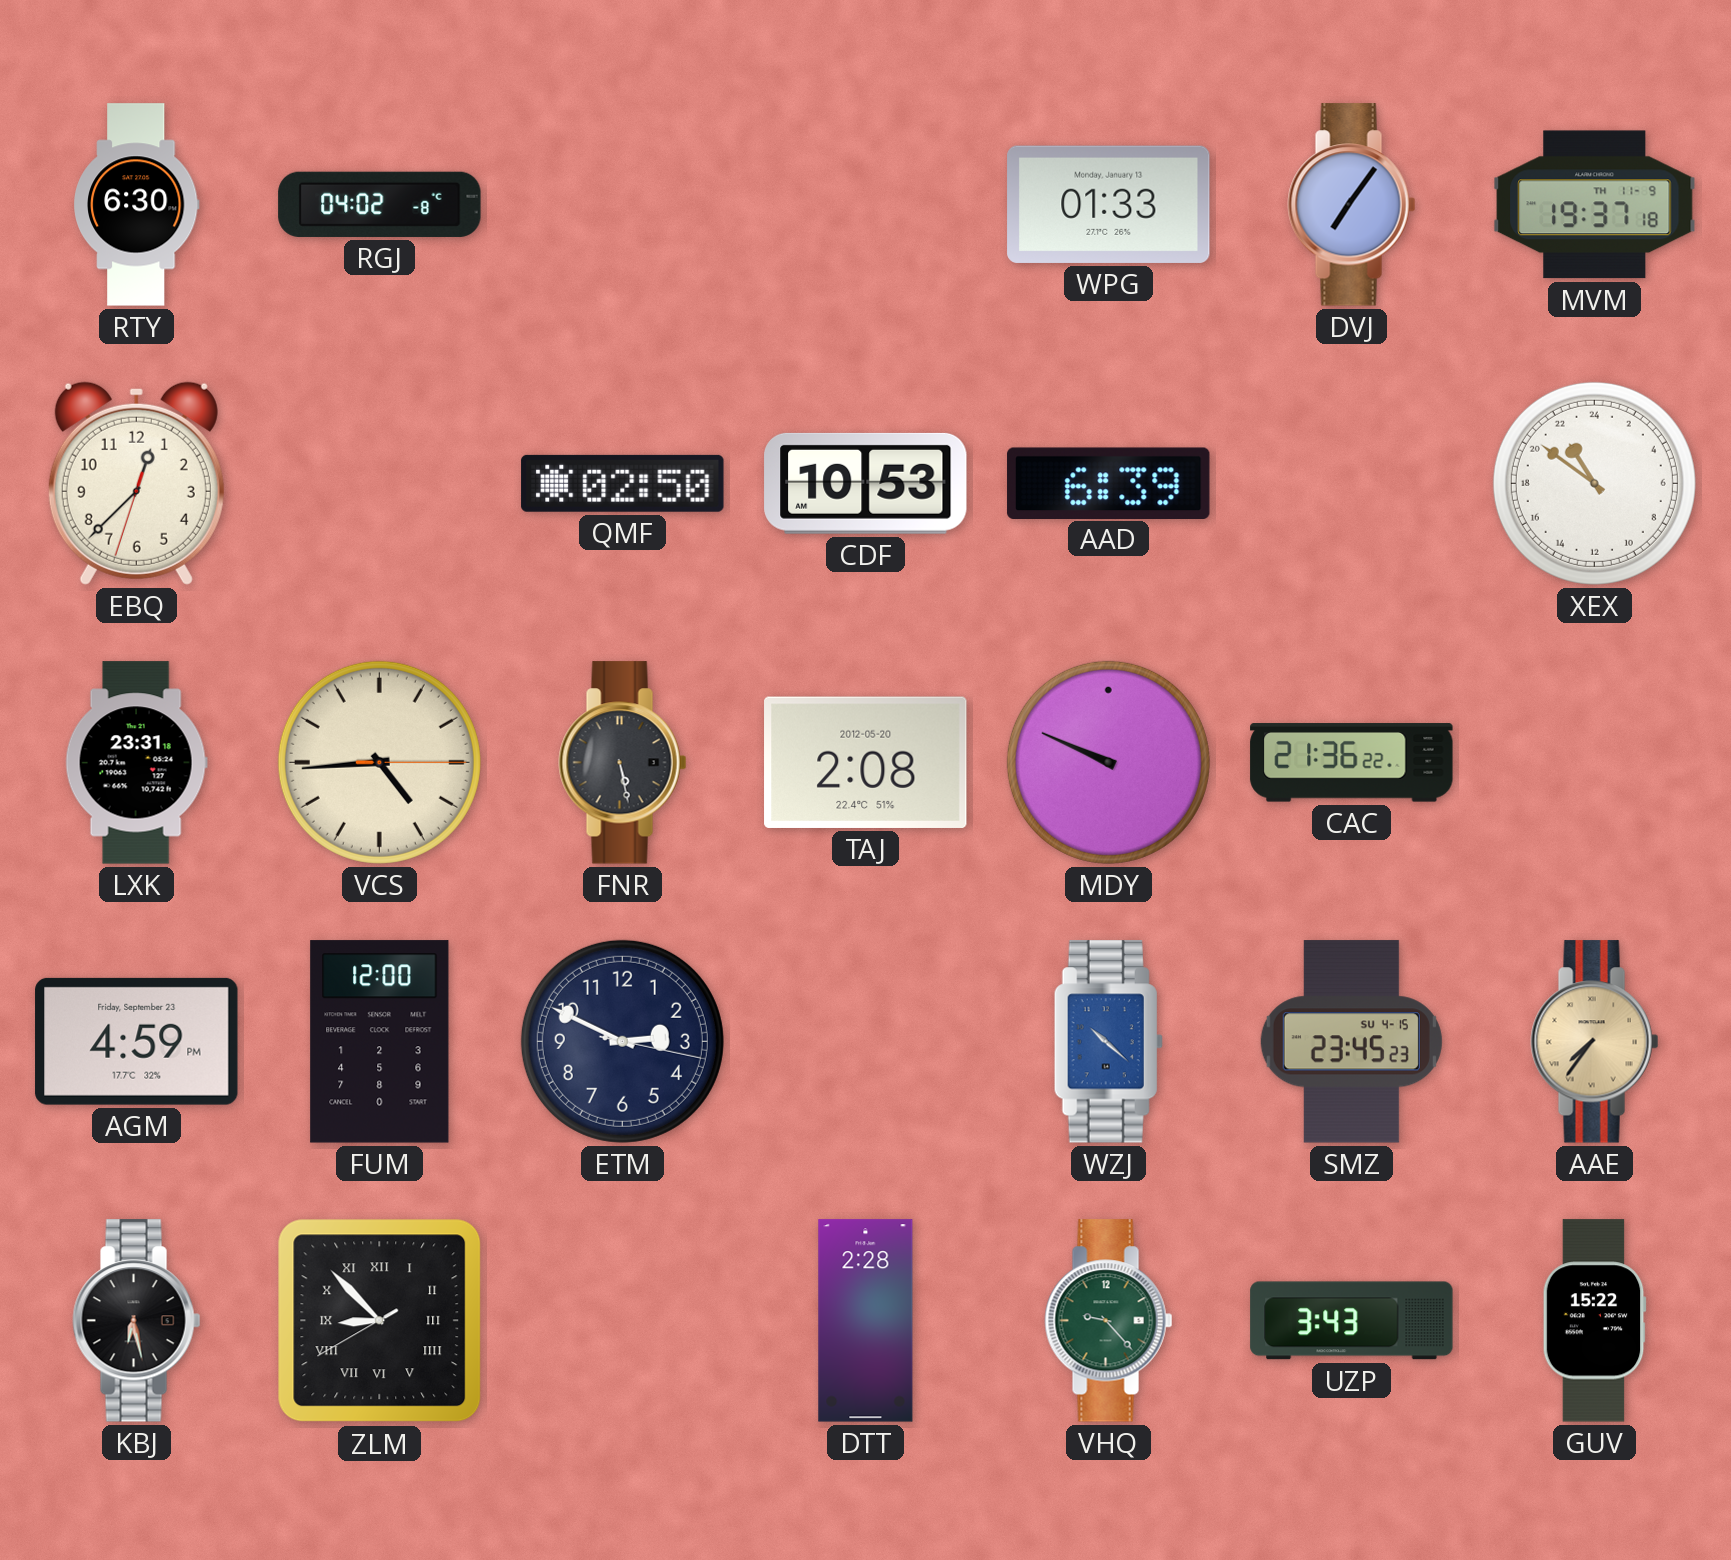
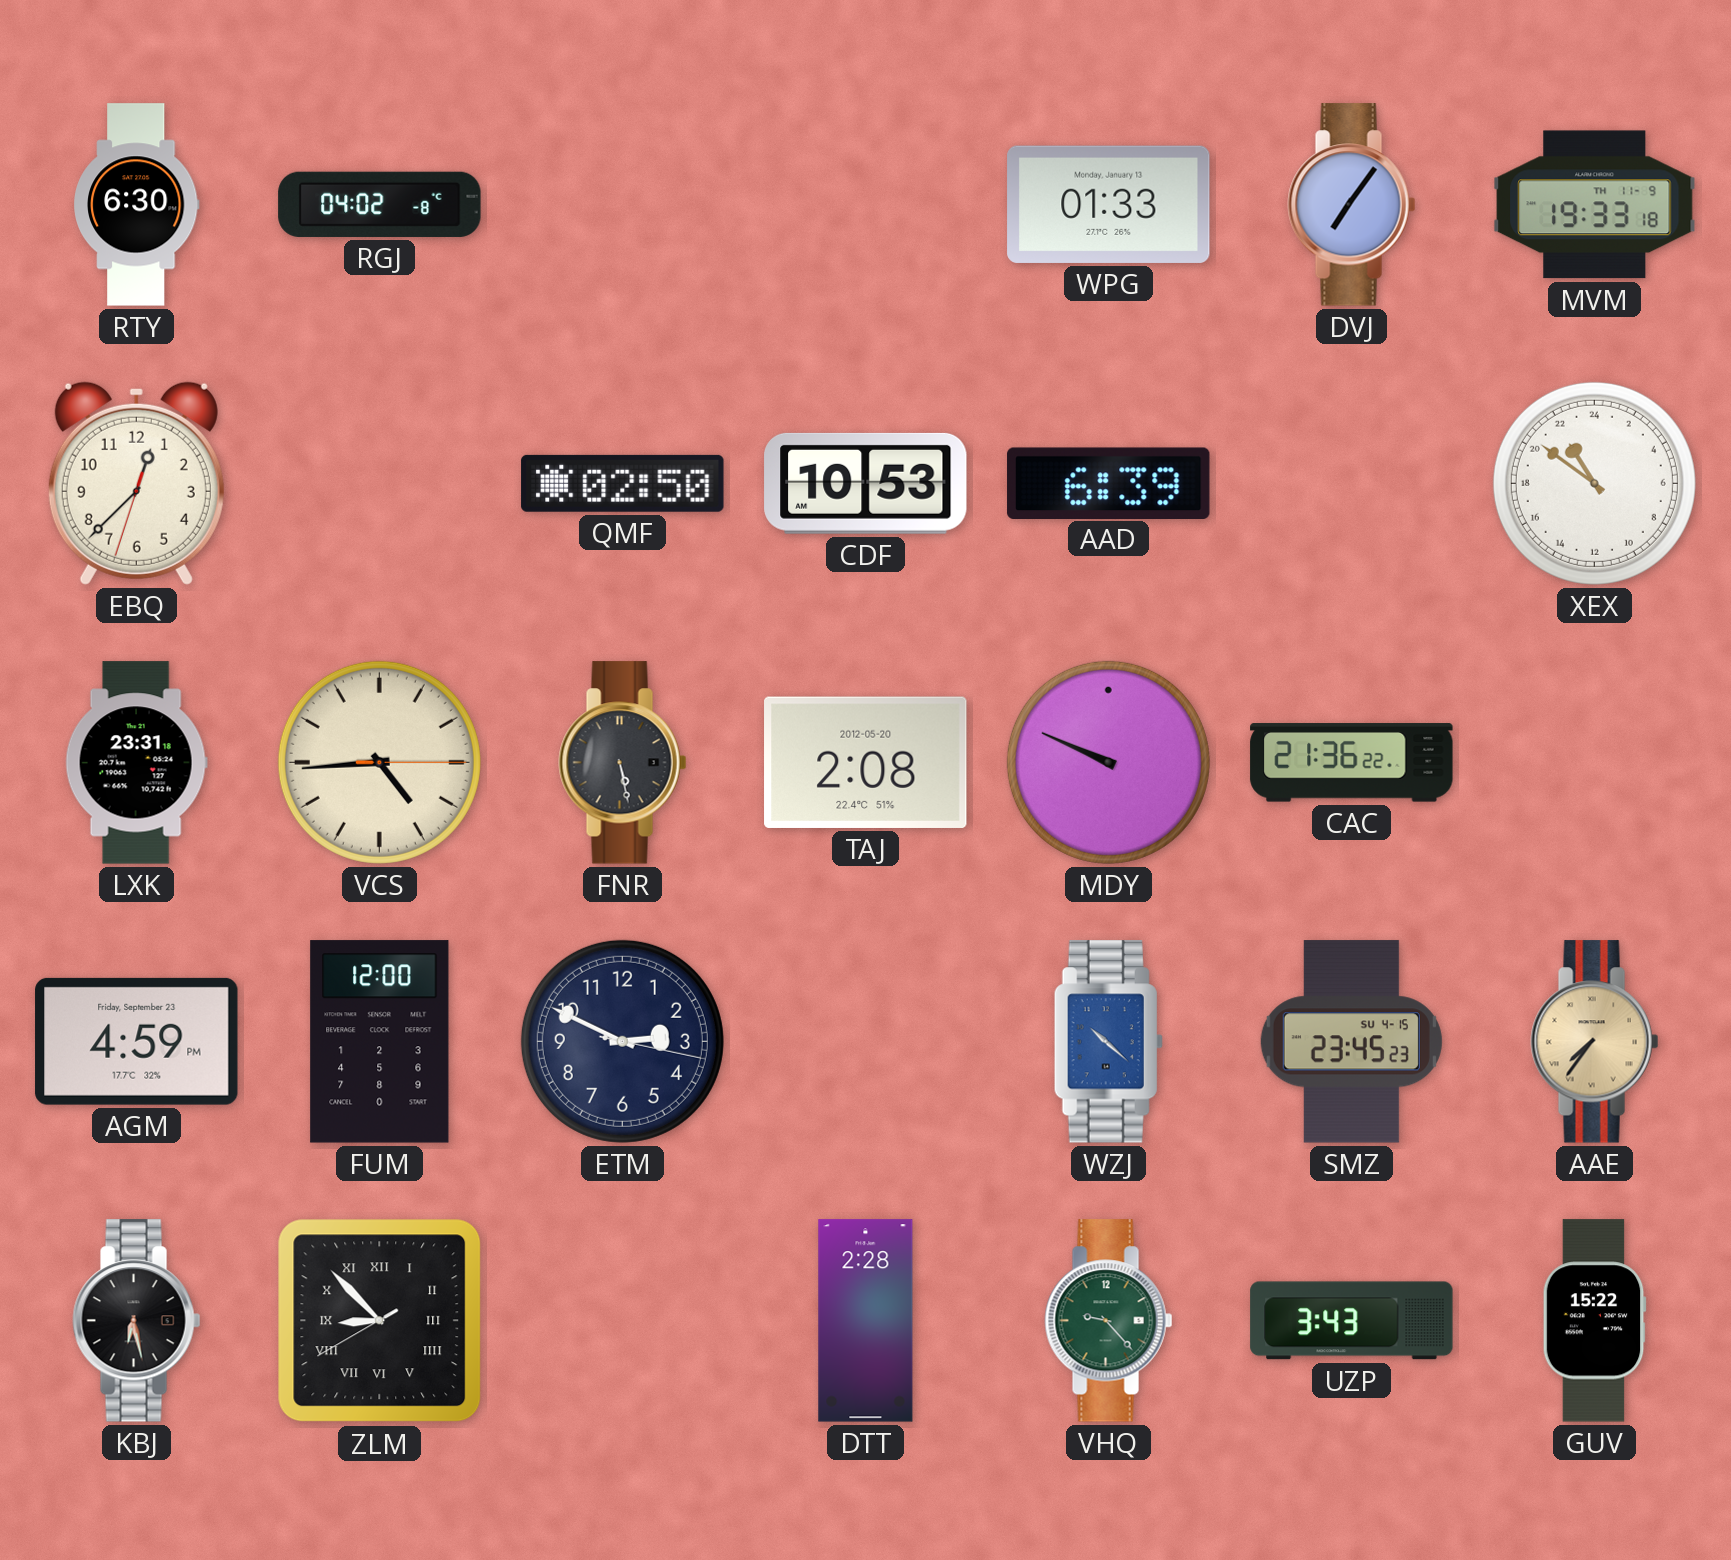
MVM: 19:37 -> 19:33
